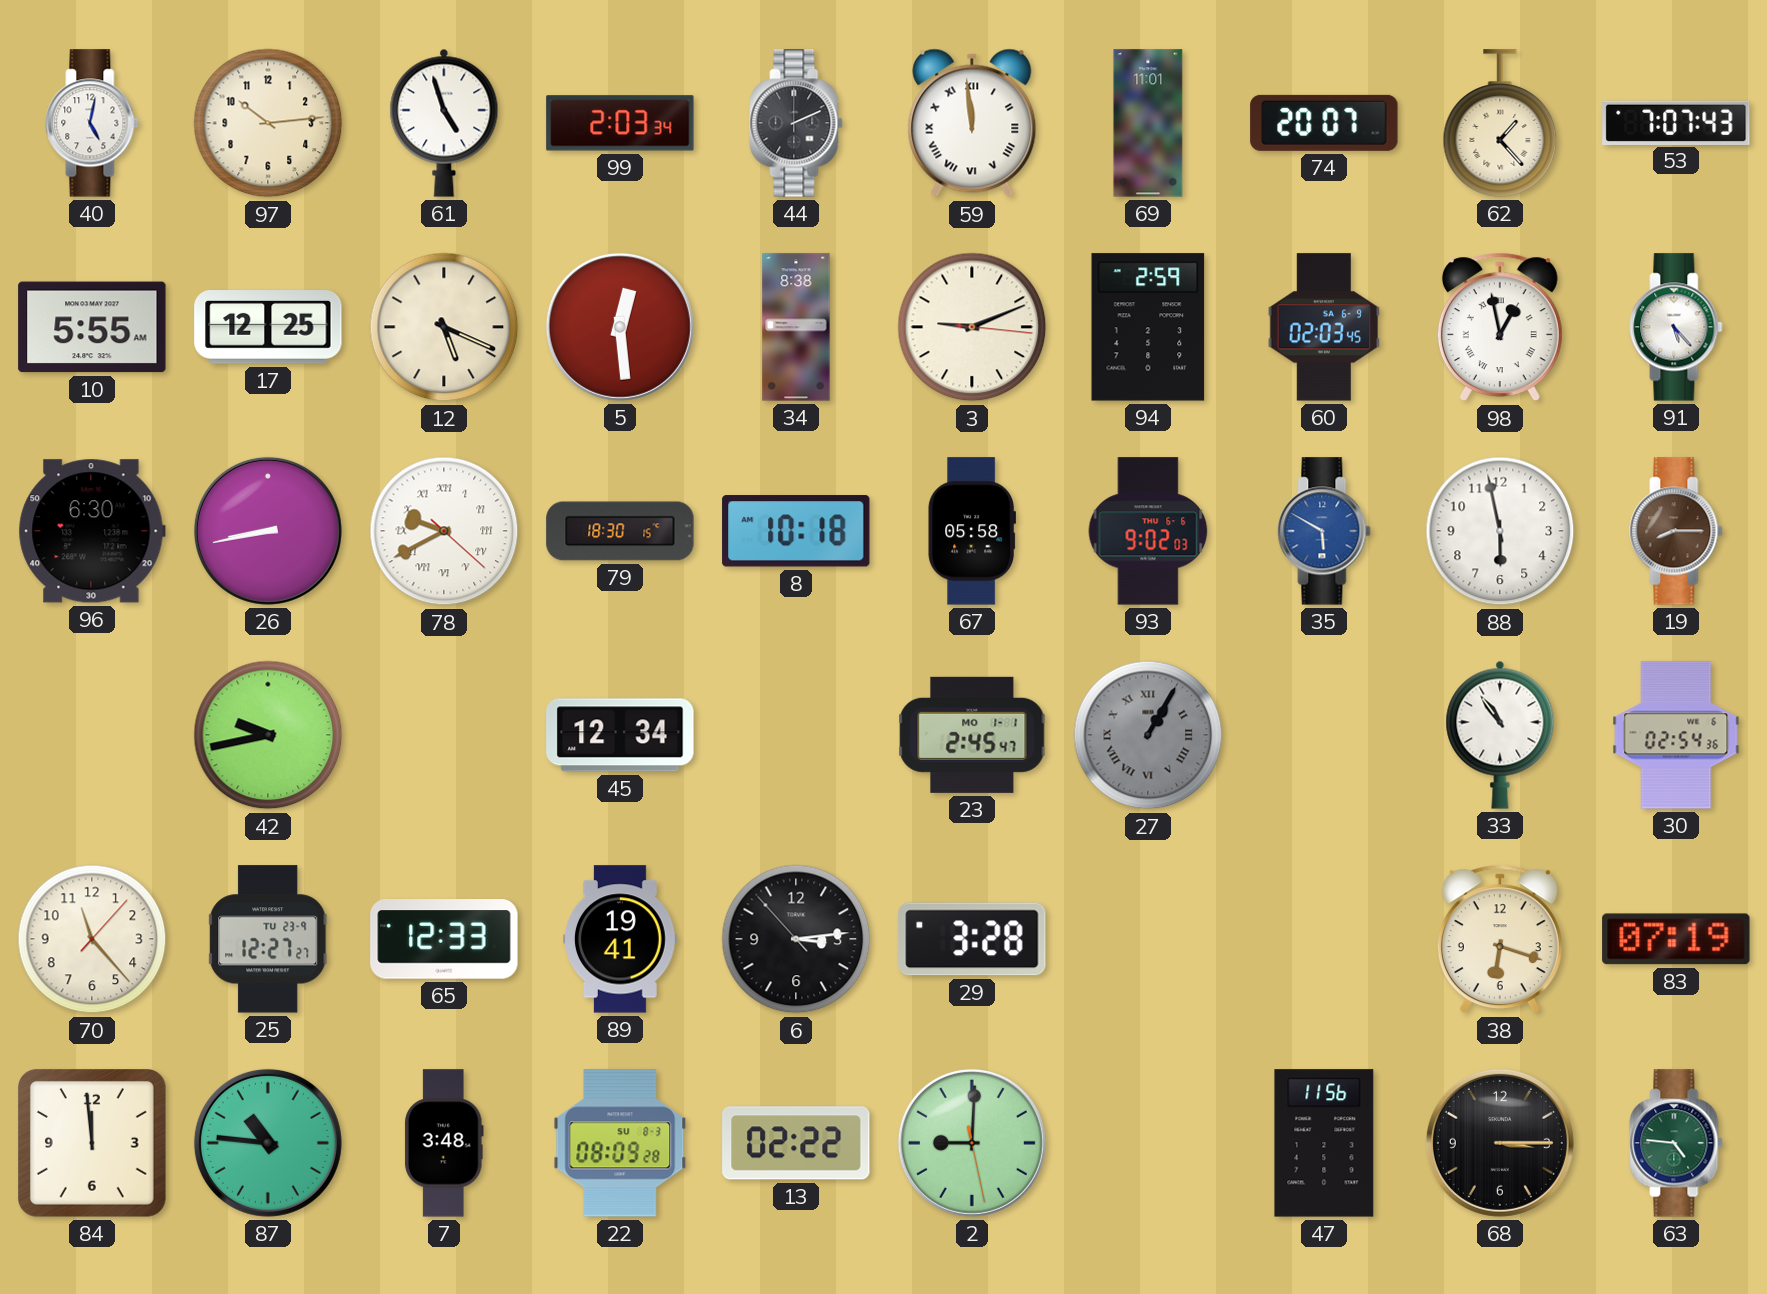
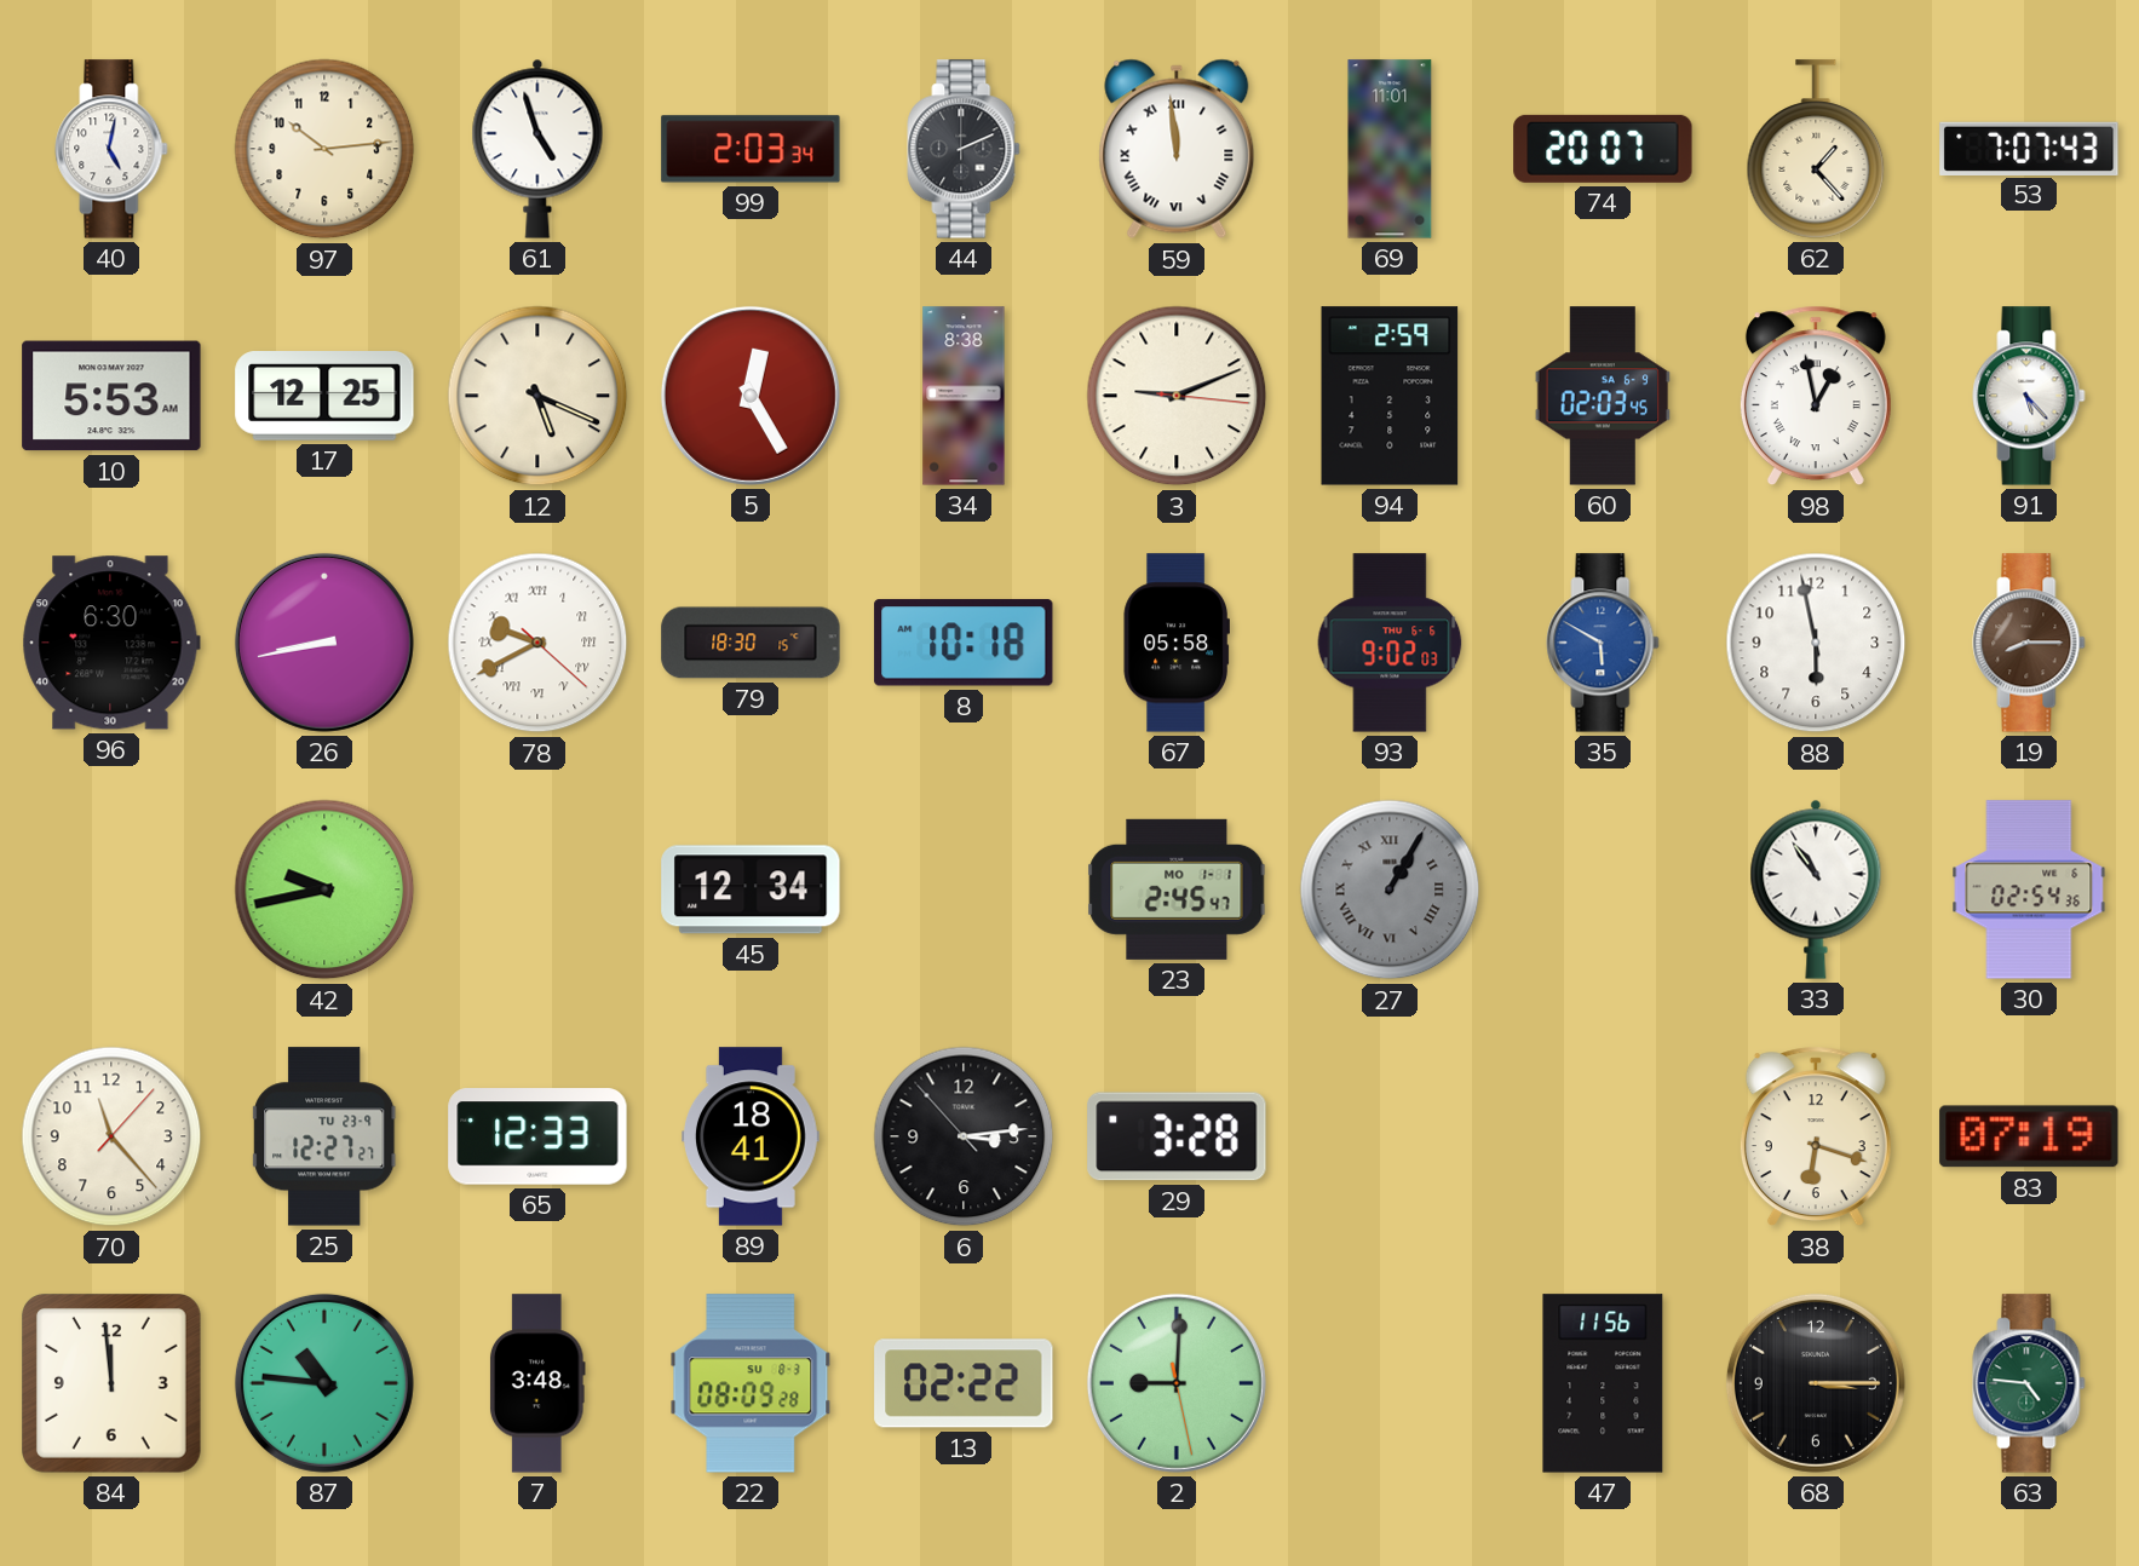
10: 5:55 -> 5:53
5: 12:29 -> 12:25
89: 19:41 -> 18:41
